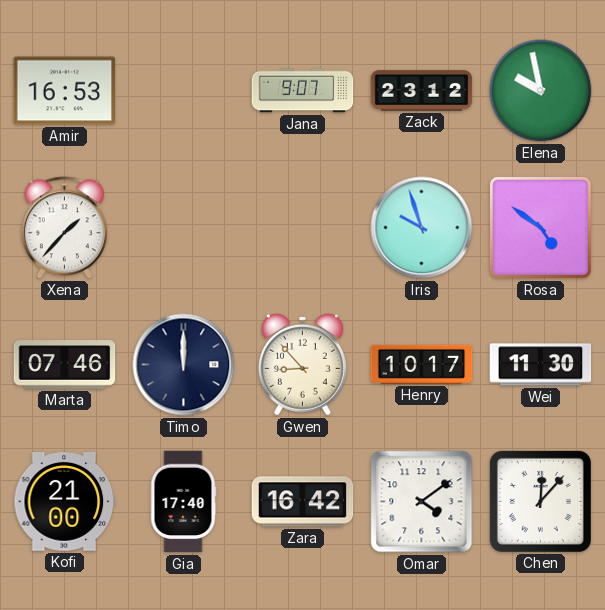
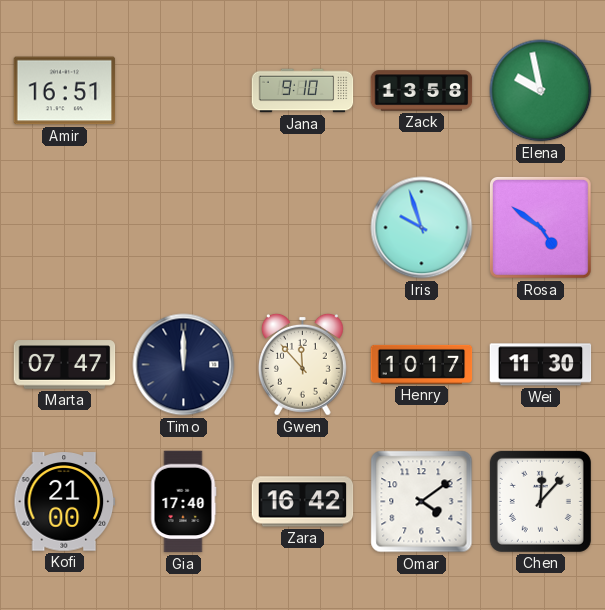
Amir: 16:53 -> 16:51
Jana: 9:07 -> 9:10
Zack: 23:12 -> 13:58
Xena: 1:37 -> none
Marta: 07:46 -> 07:47
Gwen: 8:53 -> 11:53
